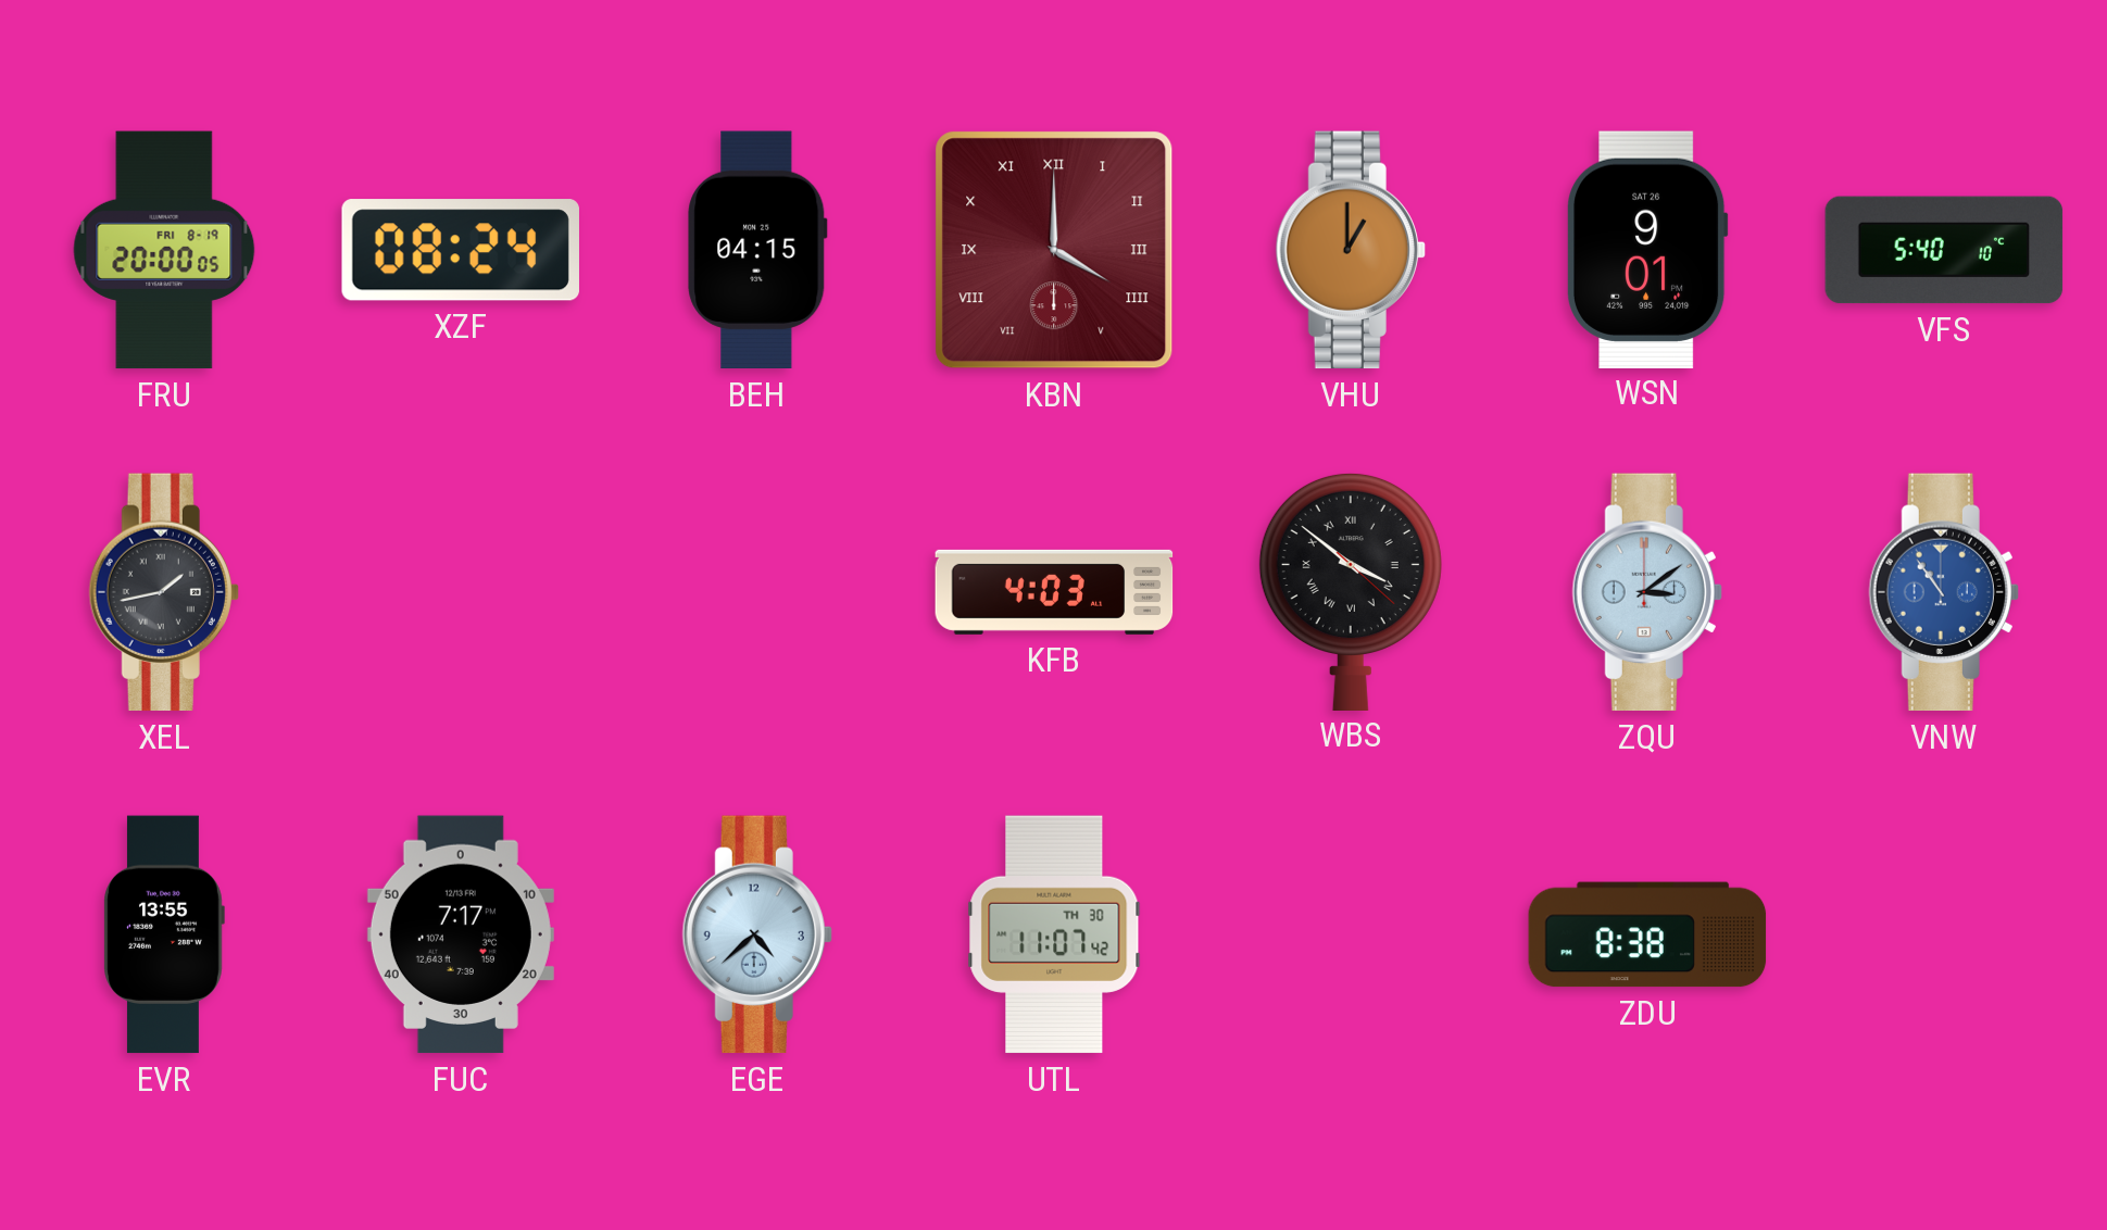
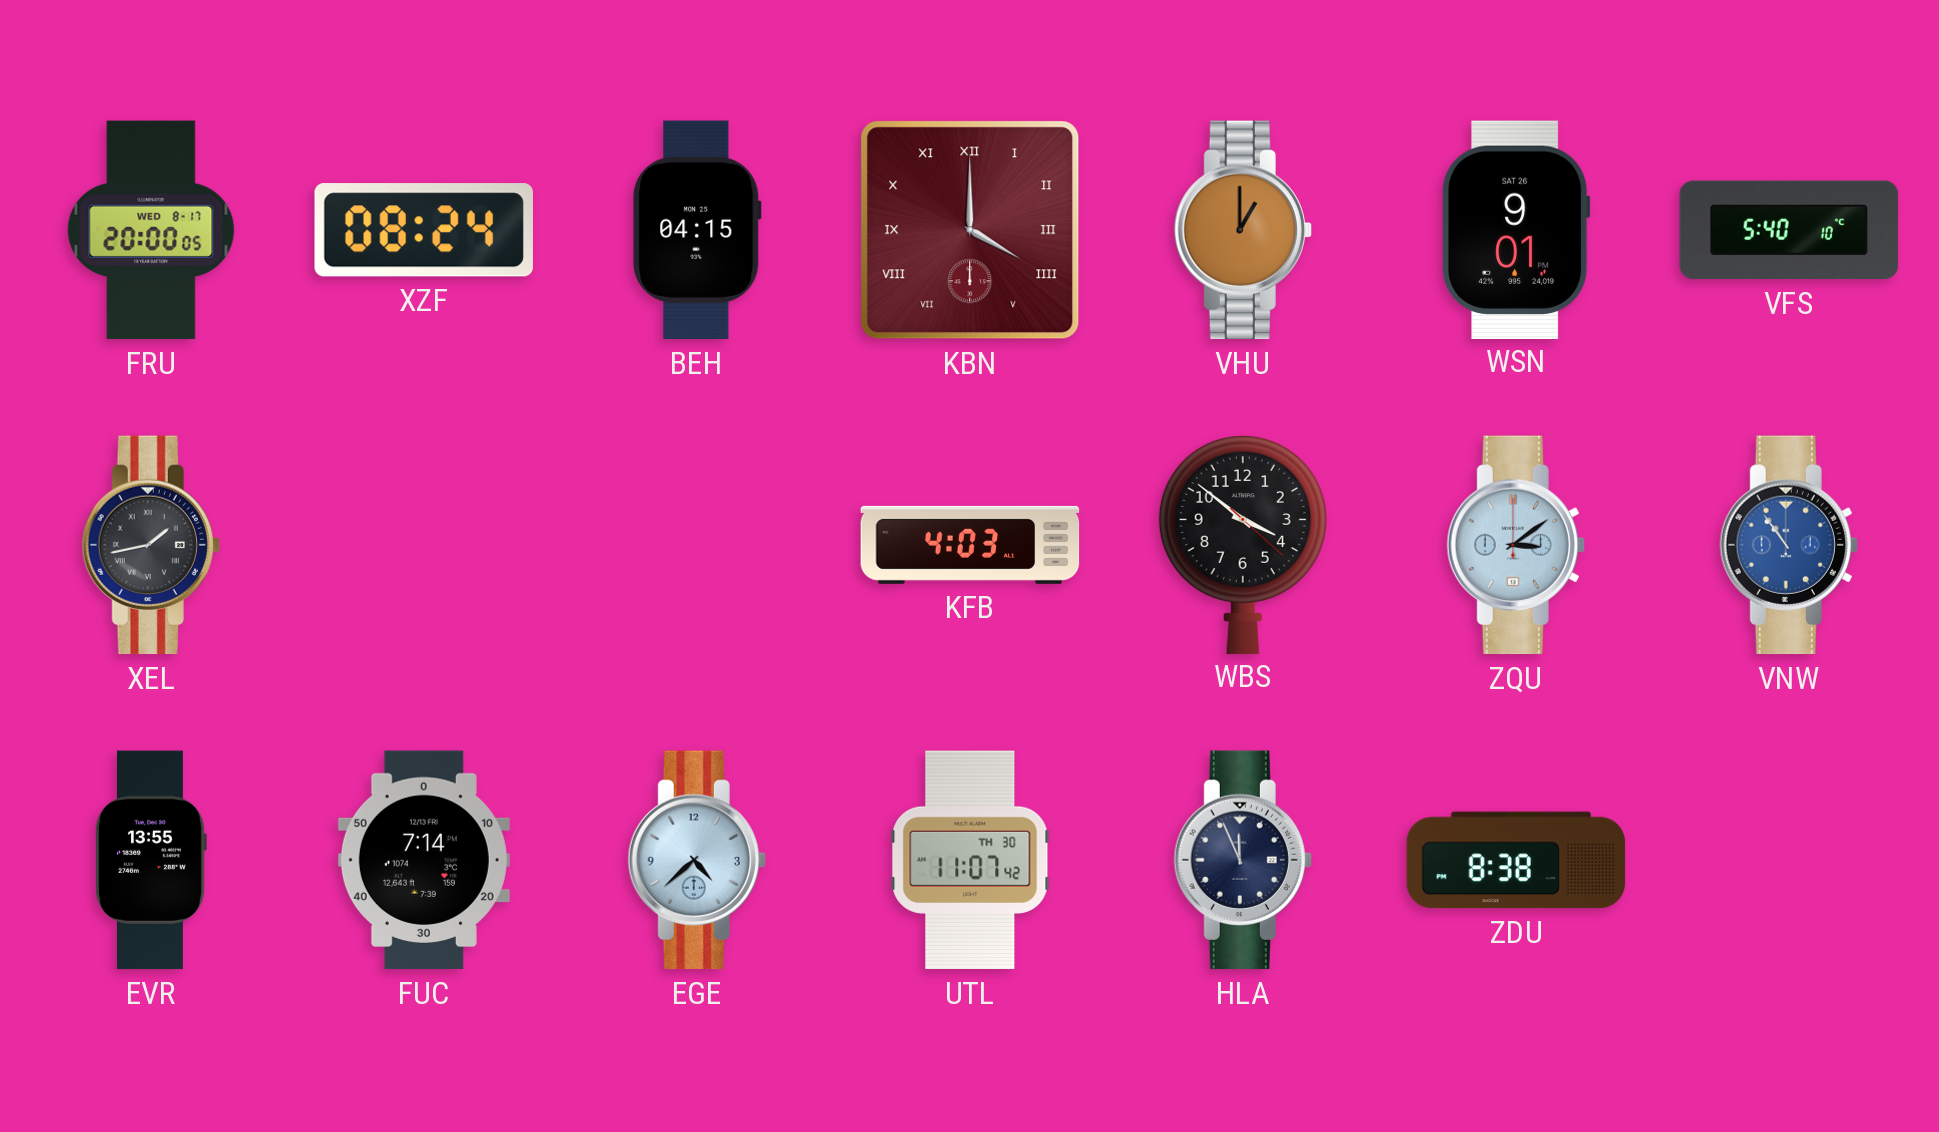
FRU date: FRI 8-19 -> WED 8-17
WBS numerals: Roman -> Arabic
FUC: 7:17 -> 7:14
HLA: none -> 11:56
